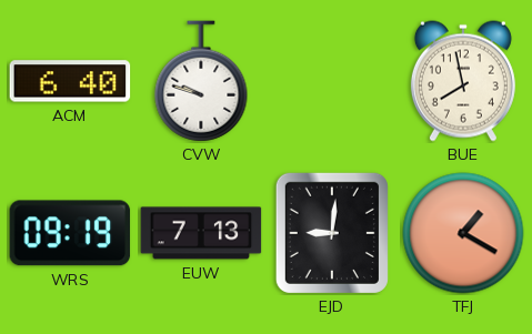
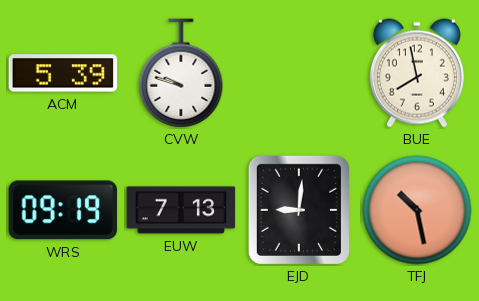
ACM: 6:40 -> 5:39
TFJ: 1:20 -> 10:28
